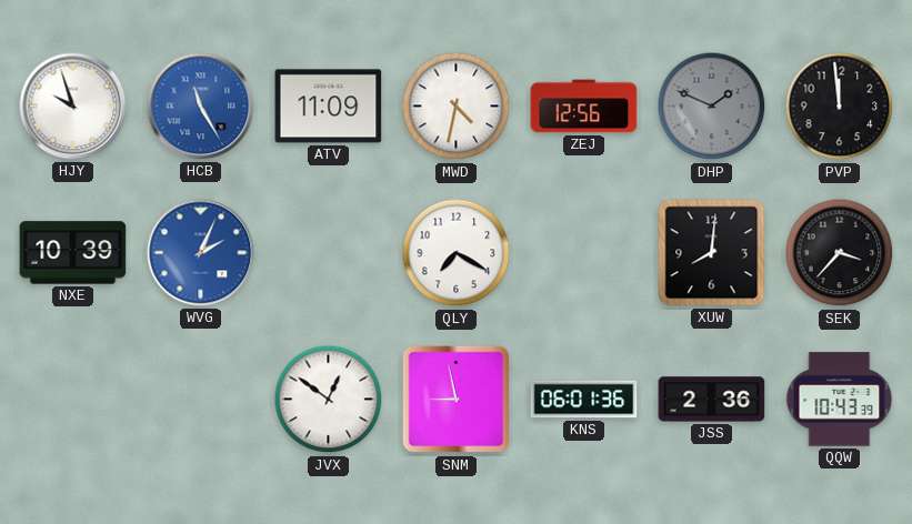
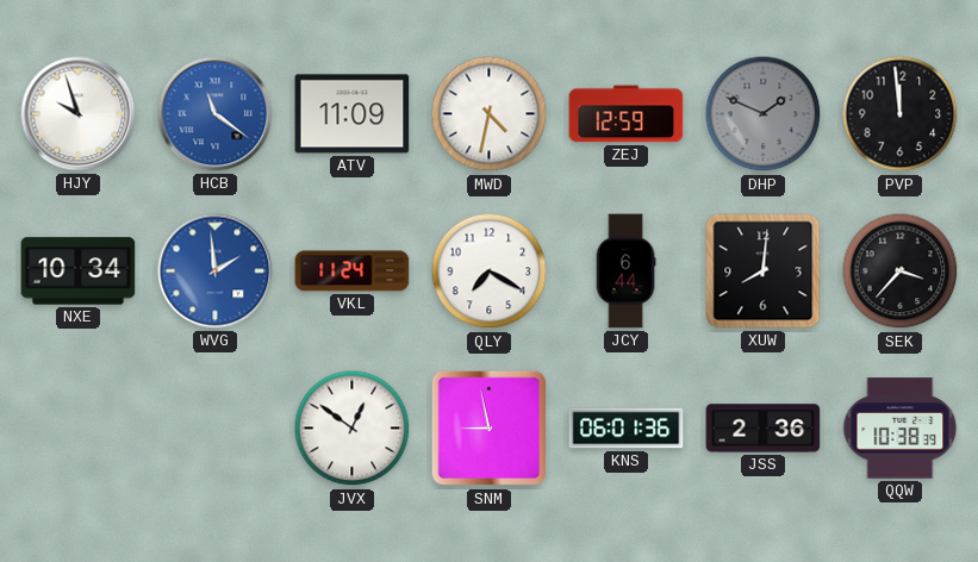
HCB: 11:25 -> 11:21
ZEJ: 12:56 -> 12:59
NXE: 10:39 -> 10:34
WVG: 2:04 -> 1:59
VKL: none -> 11:24
JCY: none -> 6:44
QQW: 10:43 -> 10:38
